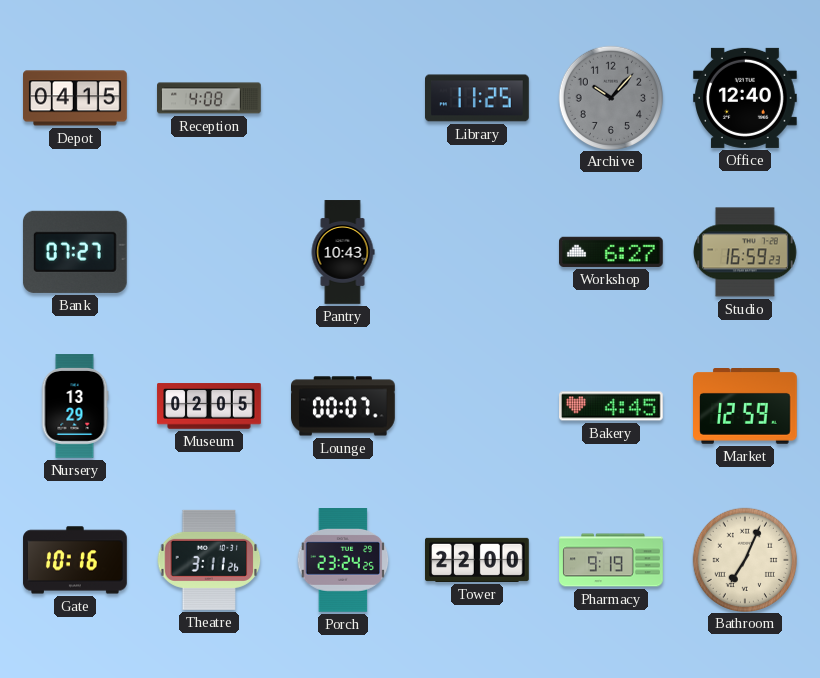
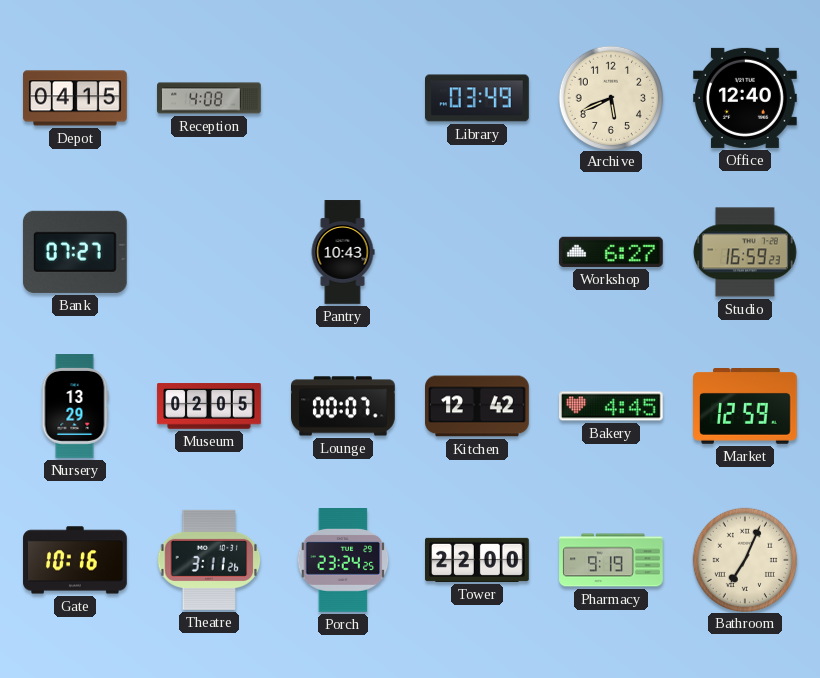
Library: 11:25 -> 03:49
Archive: 10:07 -> 5:41
Archive dial: grey -> cream
Kitchen: none -> 12:42
